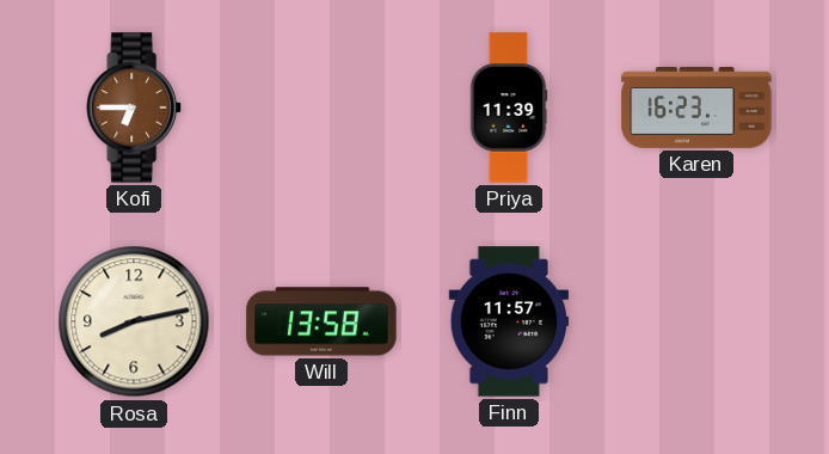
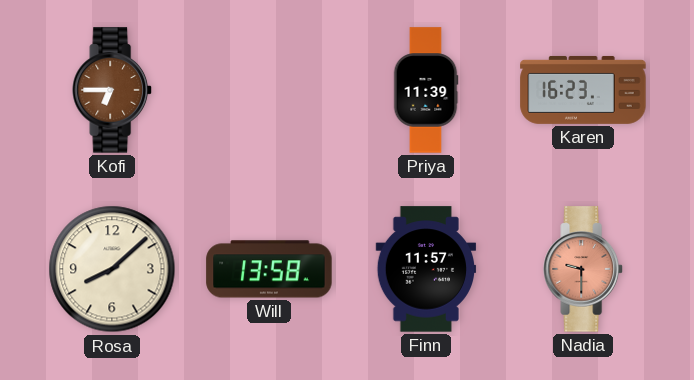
Rosa: 8:13 -> 8:08
Nadia: none -> 9:30
